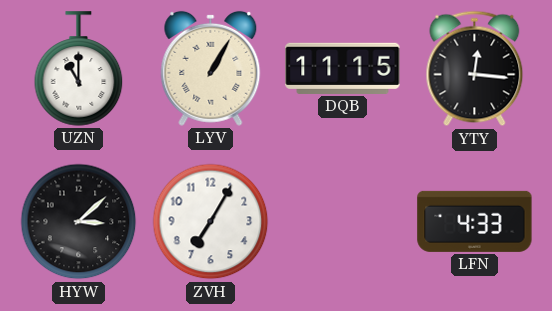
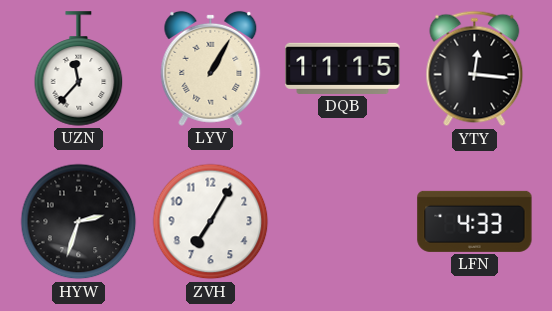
UZN: 11:00 -> 11:37
HYW: 3:08 -> 2:33
